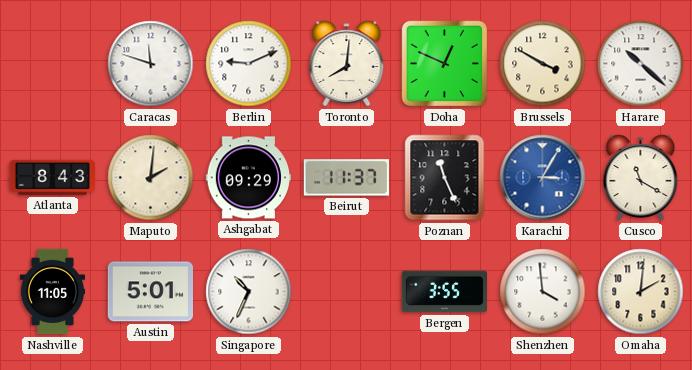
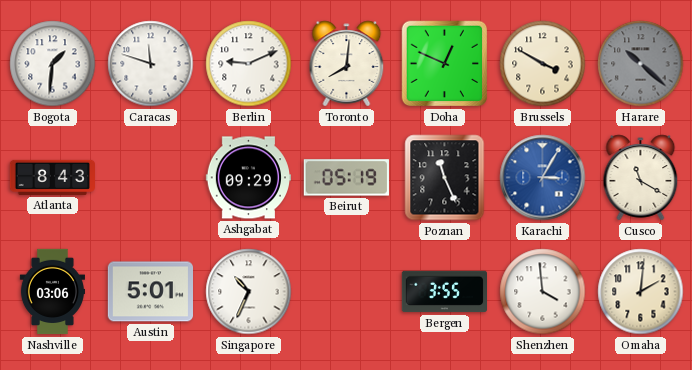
Bogota: none -> 1:31
Harare dial: white -> grey
Maputo: 2:01 -> none
Beirut: 11:37 -> 05:19
Nashville: 11:05 -> 03:06
